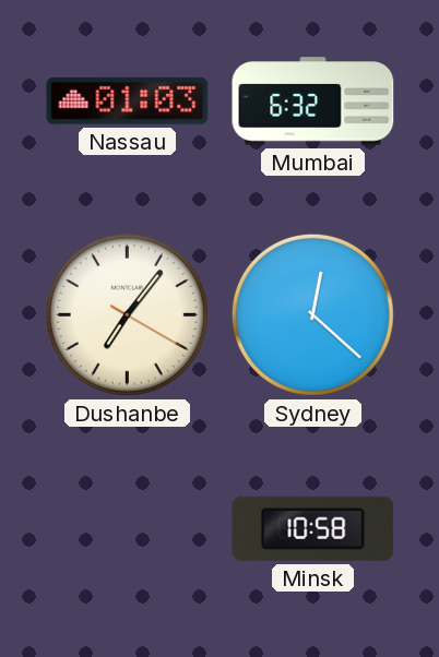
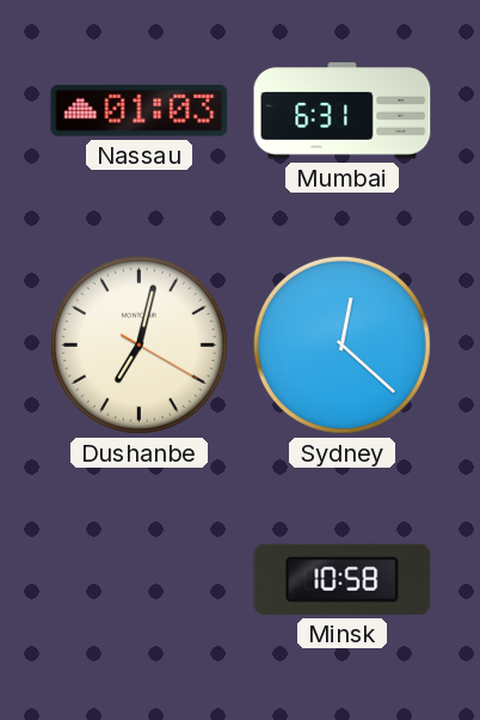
Mumbai: 6:32 -> 6:31
Dushanbe: 7:06 -> 7:02
